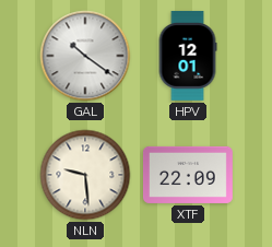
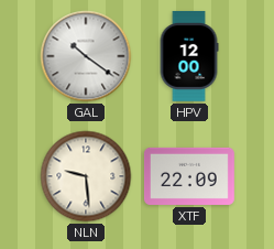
HPV: 12:01 -> 12:00
